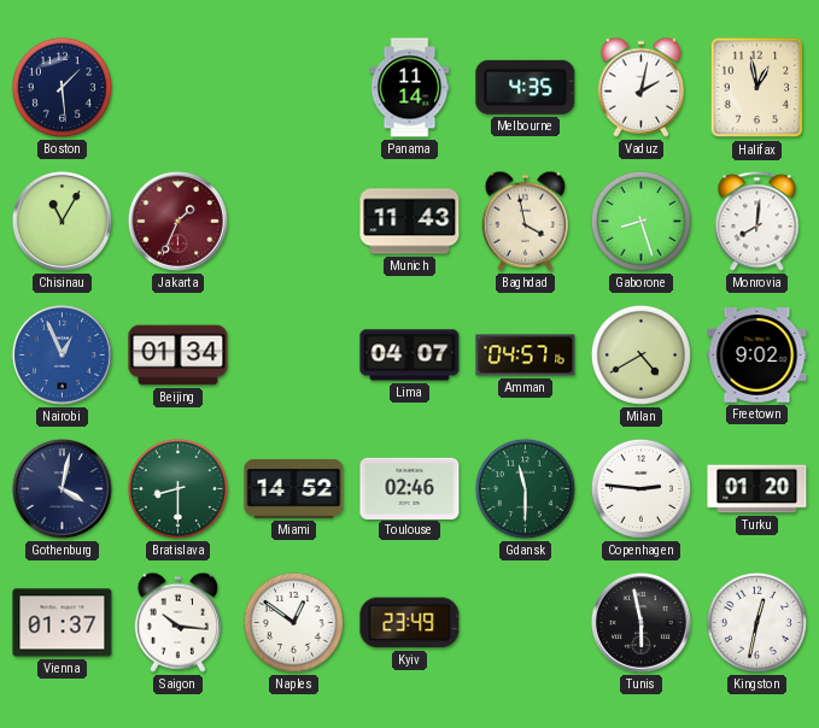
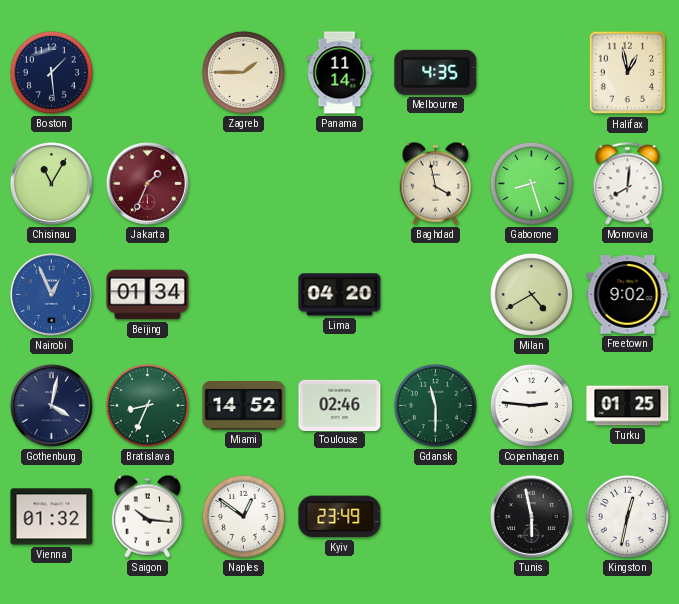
Zagreb: none -> 1:45
Vaduz: 2:02 -> none
Munich: 11:43 -> none
Lima: 04:07 -> 04:20
Amman: 04:57 -> none
Bratislava: 8:30 -> 8:34
Turku: 01:20 -> 01:25
Vienna: 01:37 -> 01:32
